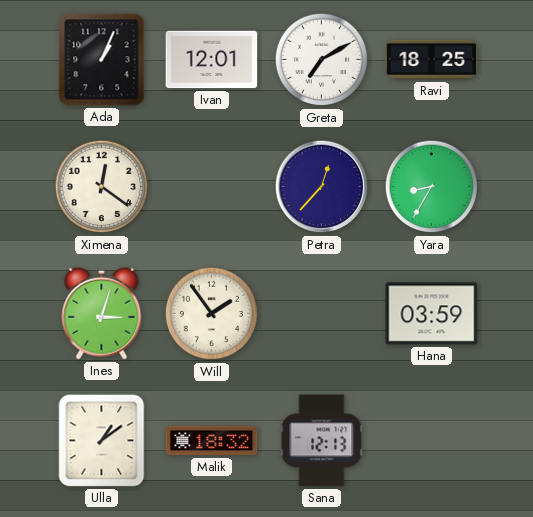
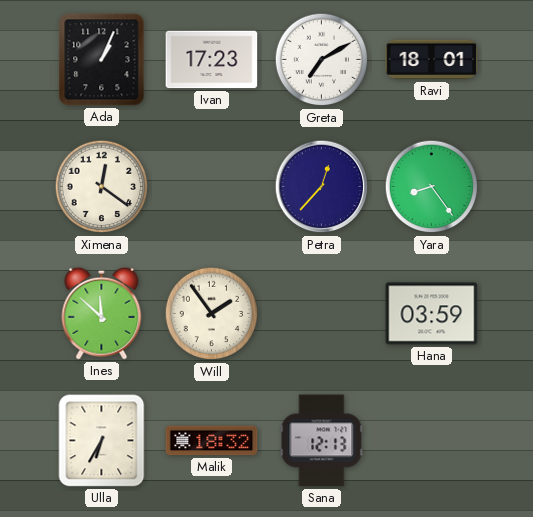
Ivan: 12:01 -> 17:23
Ravi: 18:25 -> 18:01
Yara: 8:35 -> 8:24
Ines: 3:03 -> 11:52
Ulla: 1:09 -> 6:35
